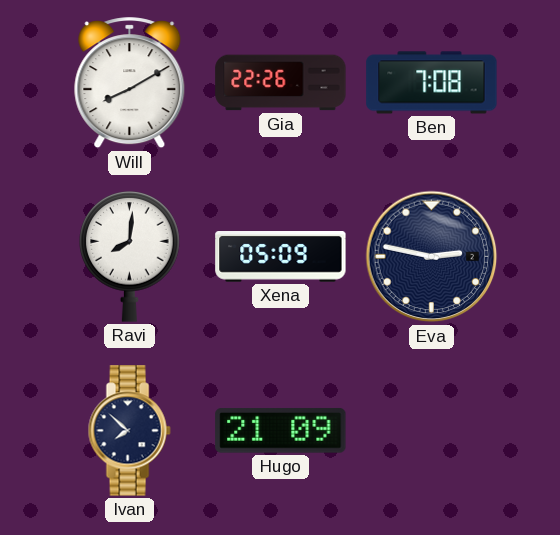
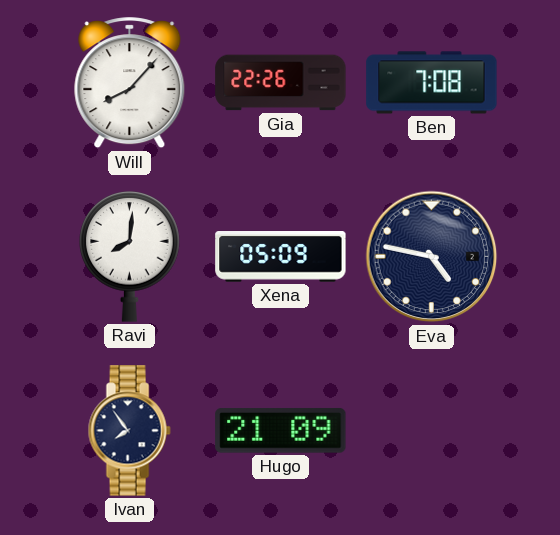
Will: 8:10 -> 8:07
Eva: 2:47 -> 4:47
Ivan: 7:52 -> 7:54
